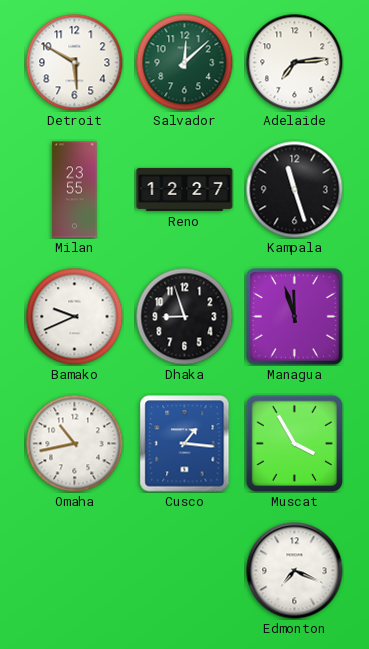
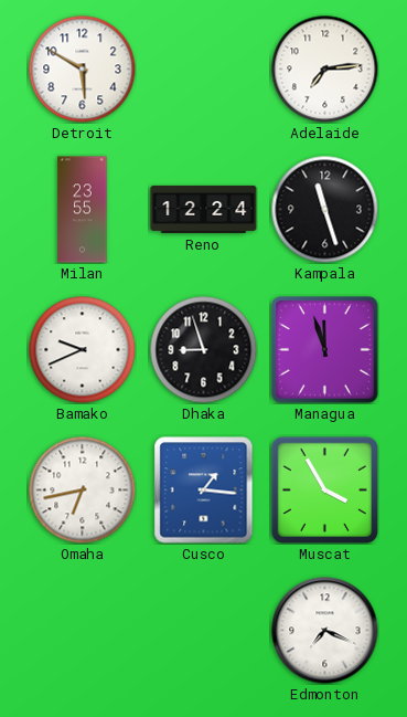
Salvador: 12:08 -> none
Reno: 12:27 -> 12:24
Omaha: 10:43 -> 6:43
